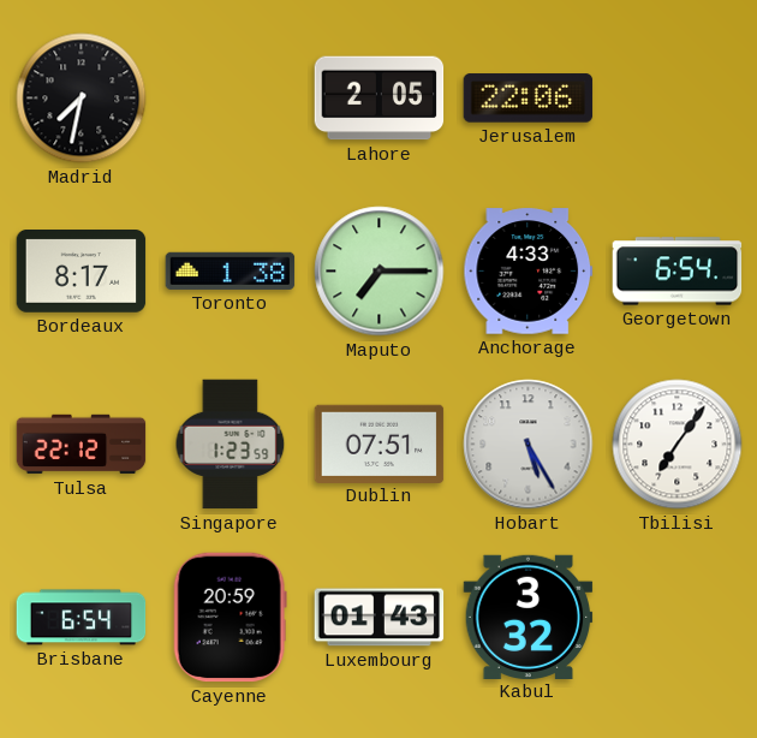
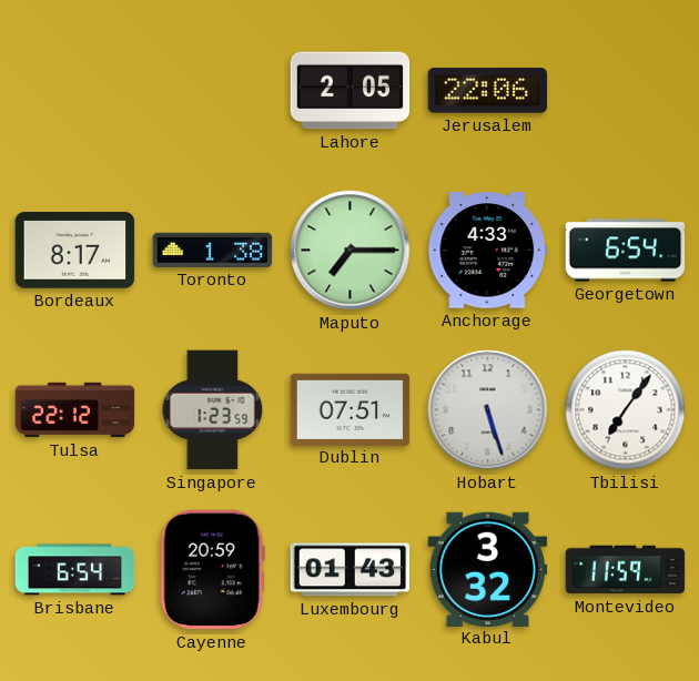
Madrid: 7:32 -> none
Hobart: 5:25 -> 5:27
Montevideo: none -> 11:59
